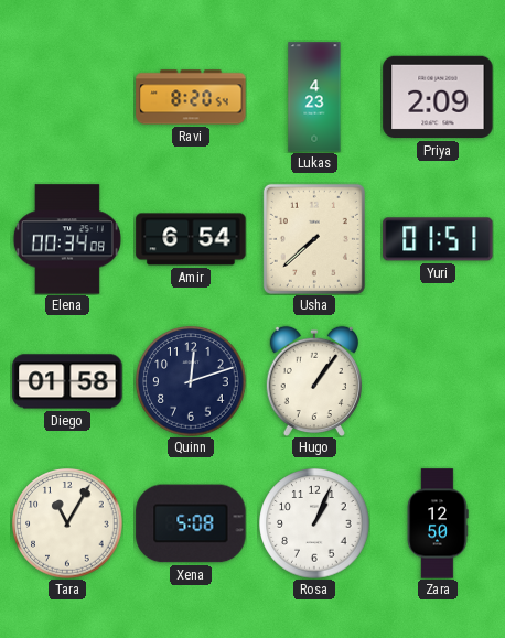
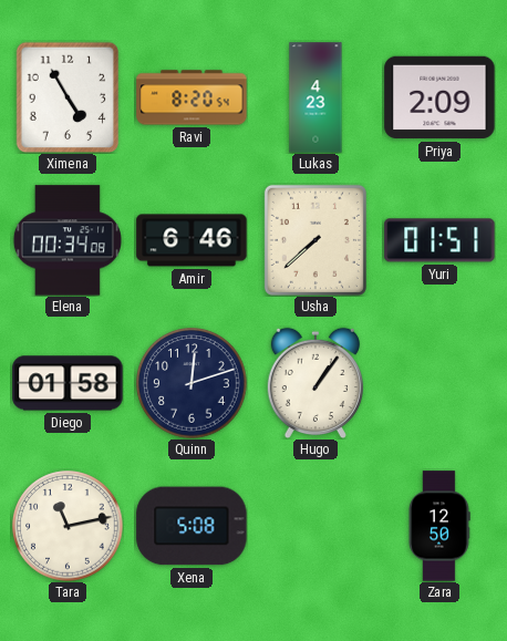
Ximena: none -> 4:55
Amir: 6:54 -> 6:46
Tara: 11:05 -> 11:13
Rosa: 1:04 -> none
